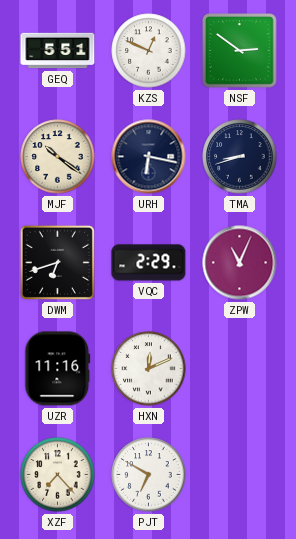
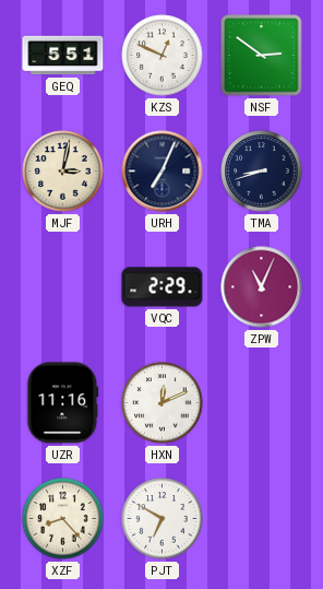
MJF: 10:21 -> 3:02
URH: 6:17 -> 7:04
DWM: 6:42 -> none
XZF: 7:23 -> 8:23
